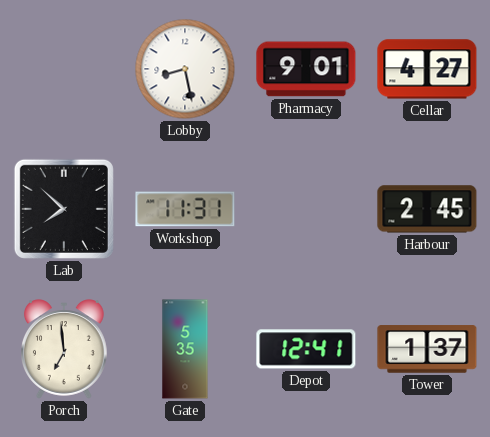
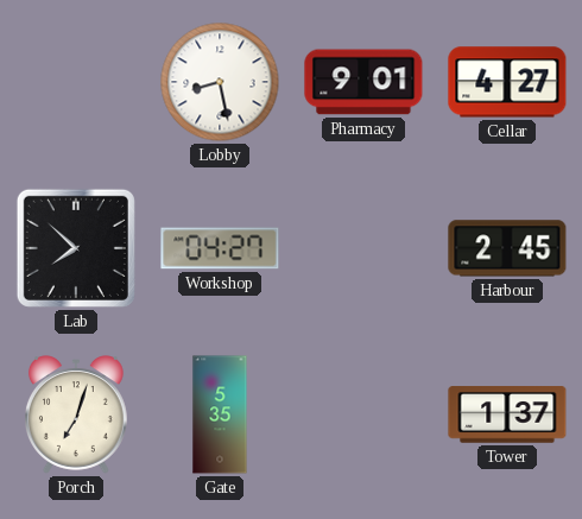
Workshop: 11:31 -> 04:27
Porch: 6:59 -> 7:03
Depot: 12:41 -> none
